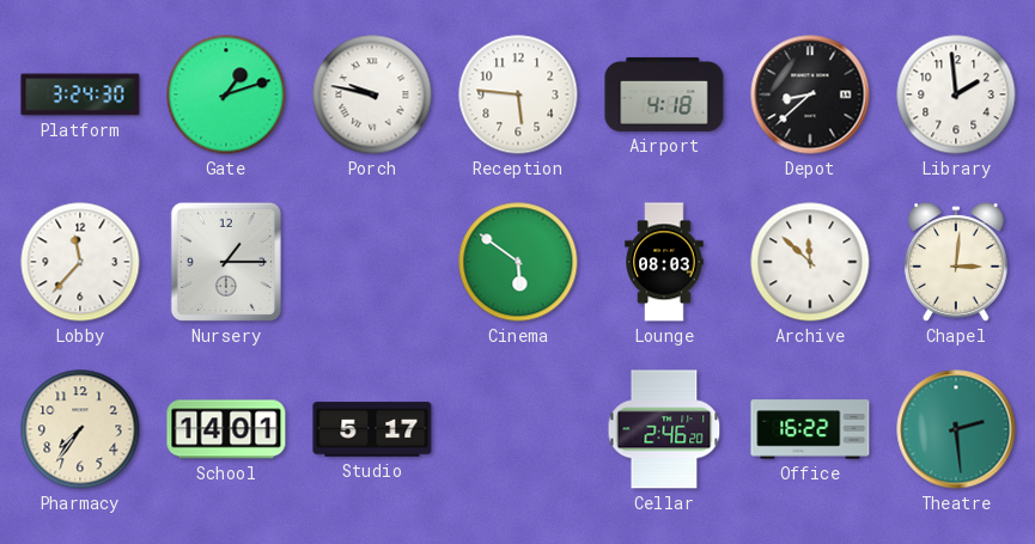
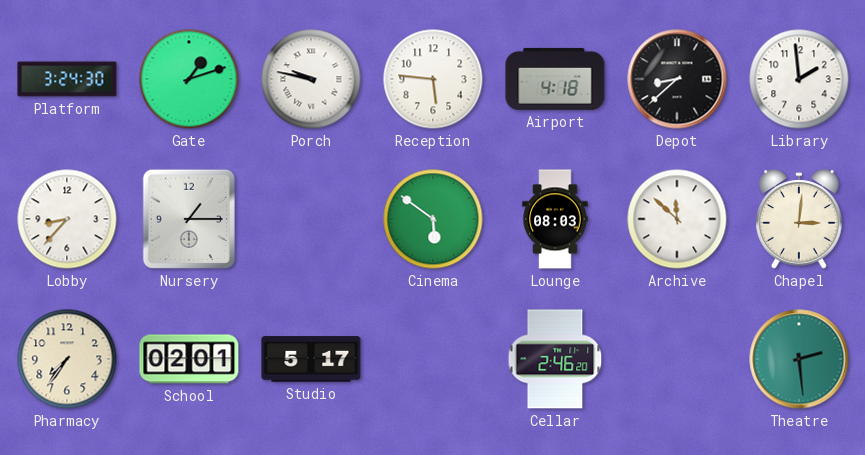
Lobby: 11:37 -> 8:37
School: 14:01 -> 02:01
Office: 16:22 -> none
